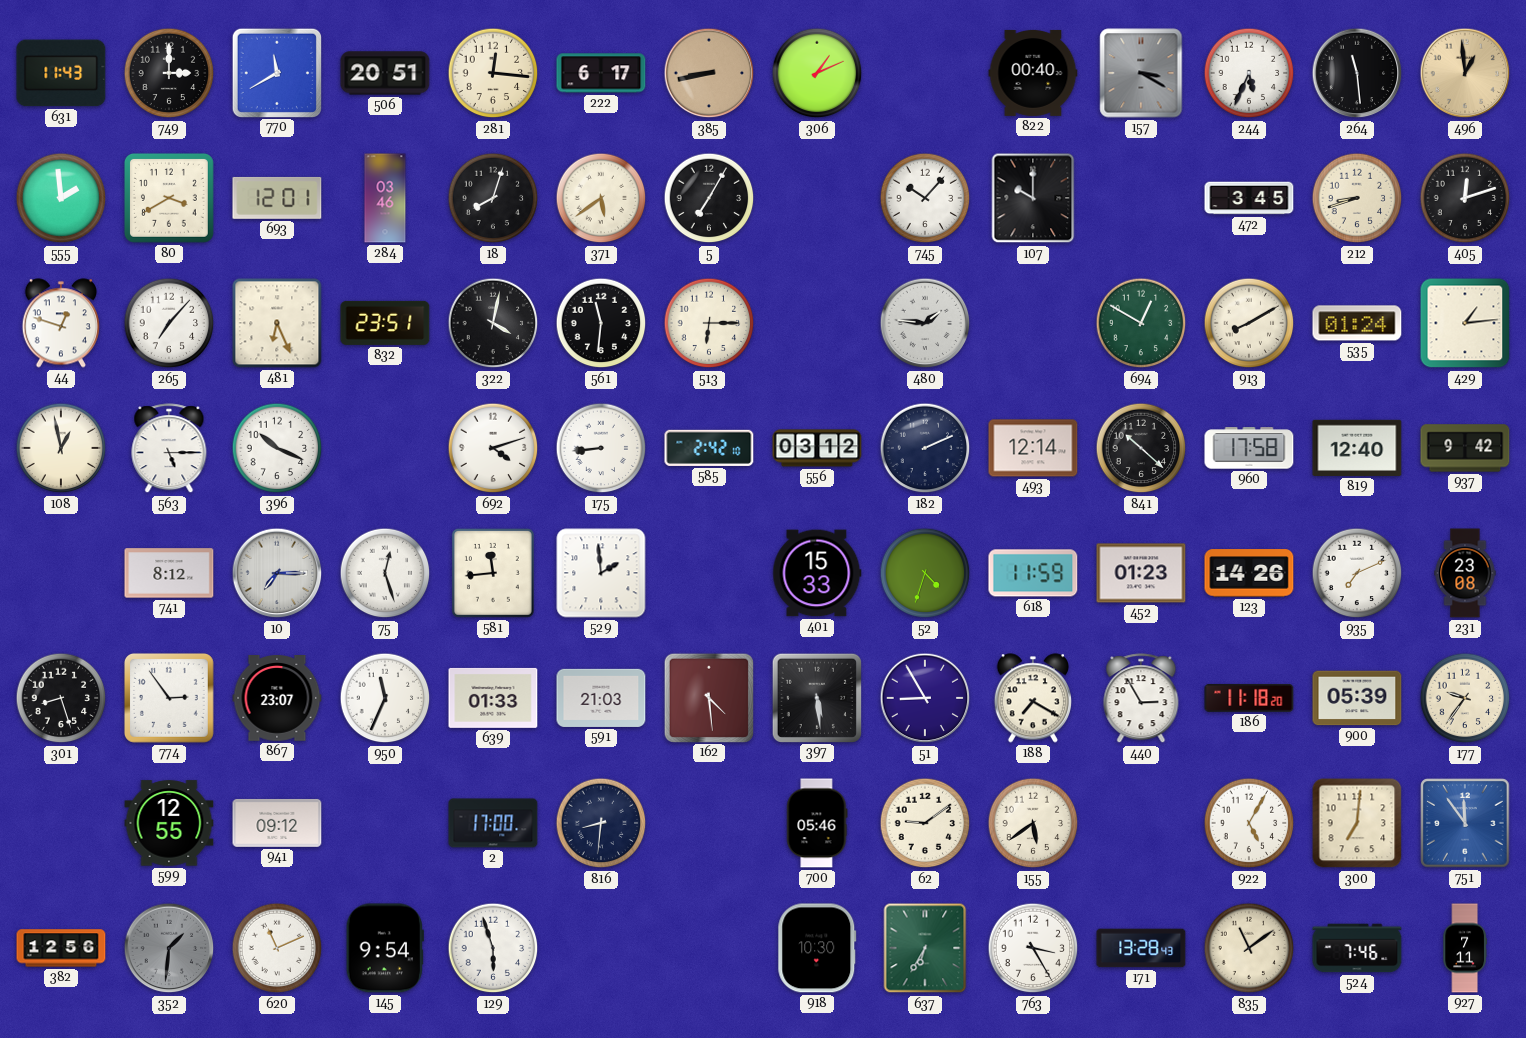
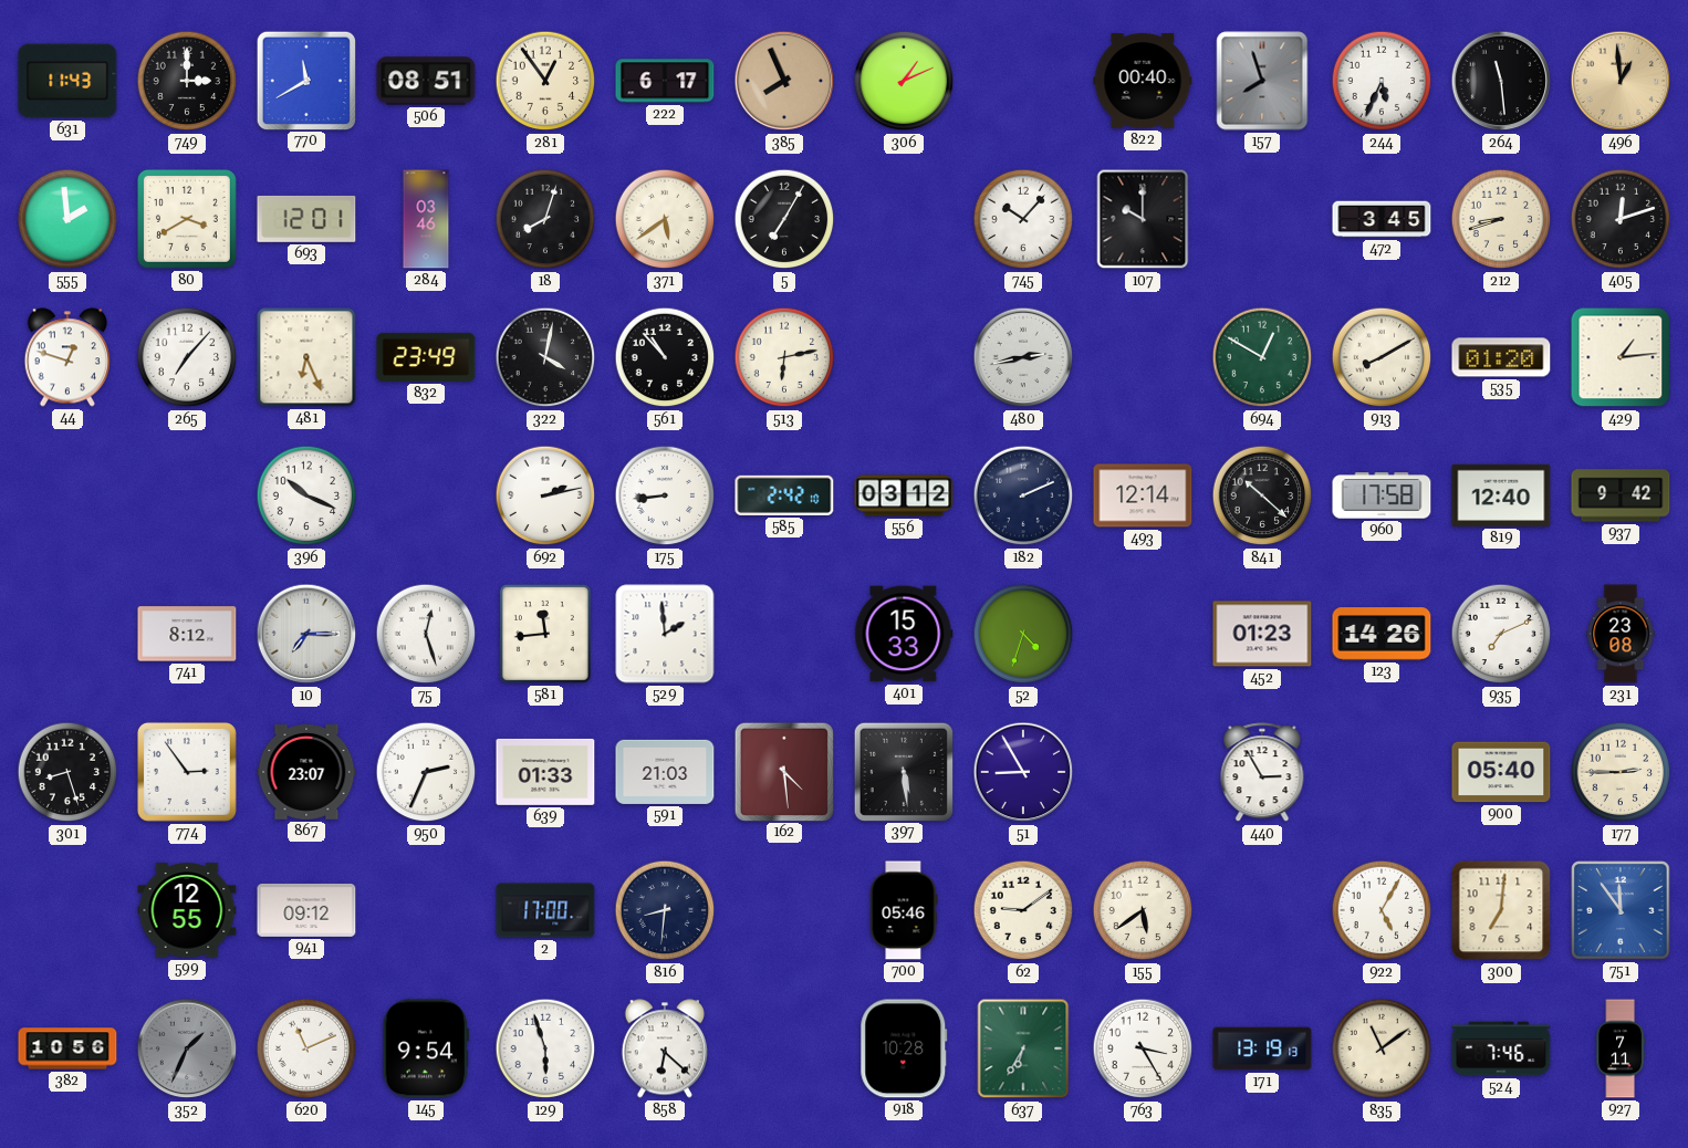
506: 20:51 -> 08:51
281: 12:16 -> 12:54
385: 8:43 -> 7:56
157: 3:20 -> 7:57
832: 23:51 -> 23:49
561: 11:31 -> 10:53
513: 6:15 -> 6:13
480: 1:46 -> 2:43
535: 01:24 -> 01:20
108: 12:58 -> none
563: 5:15 -> none
692: 4:12 -> 2:13
618: 11:59 -> none
950: 11:34 -> 2:34
188: 7:20 -> none
186: 11:18 -> none
900: 05:39 -> 05:40
177: 9:36 -> 2:45
382: 12:56 -> 10:56
352: 1:31 -> 1:34
858: none -> 6:22
918: 10:30 -> 10:28
171: 13:28 -> 13:19
